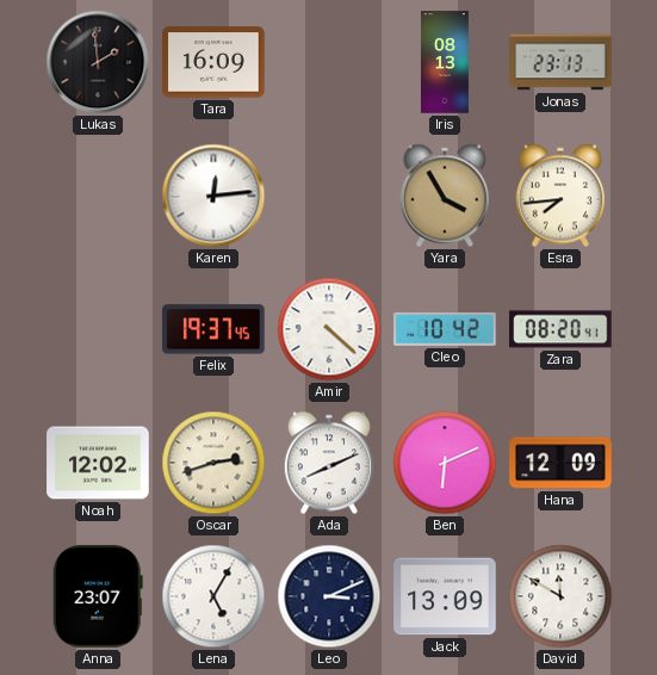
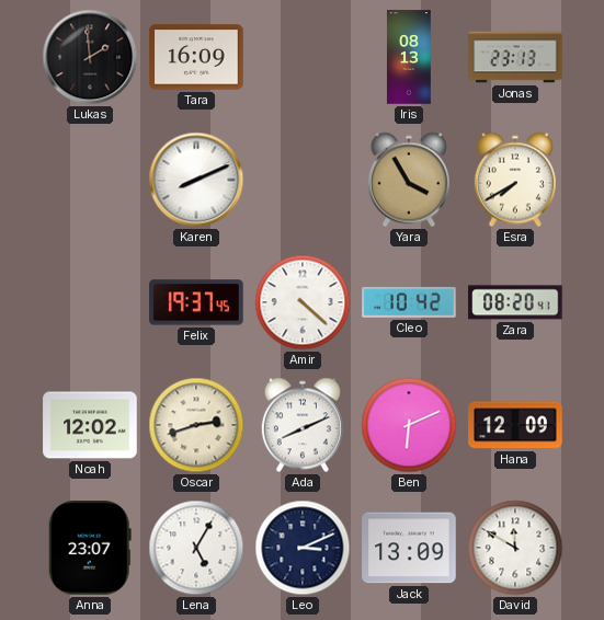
Karen: 12:14 -> 8:11
Esra: 7:44 -> 7:40
